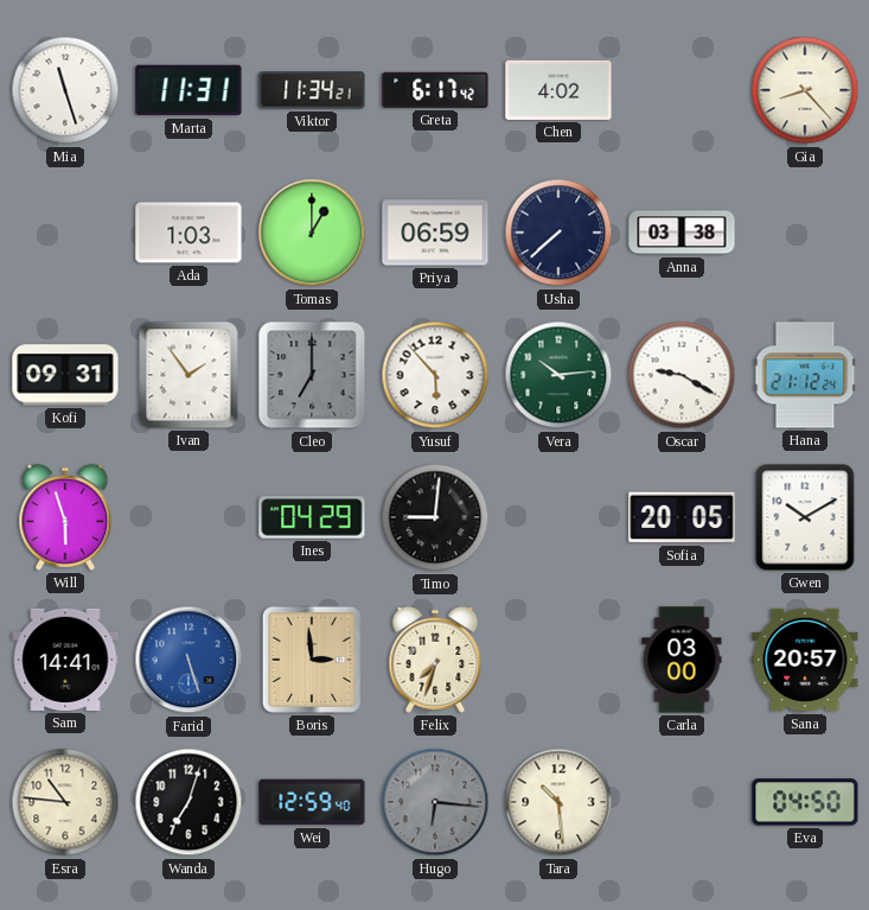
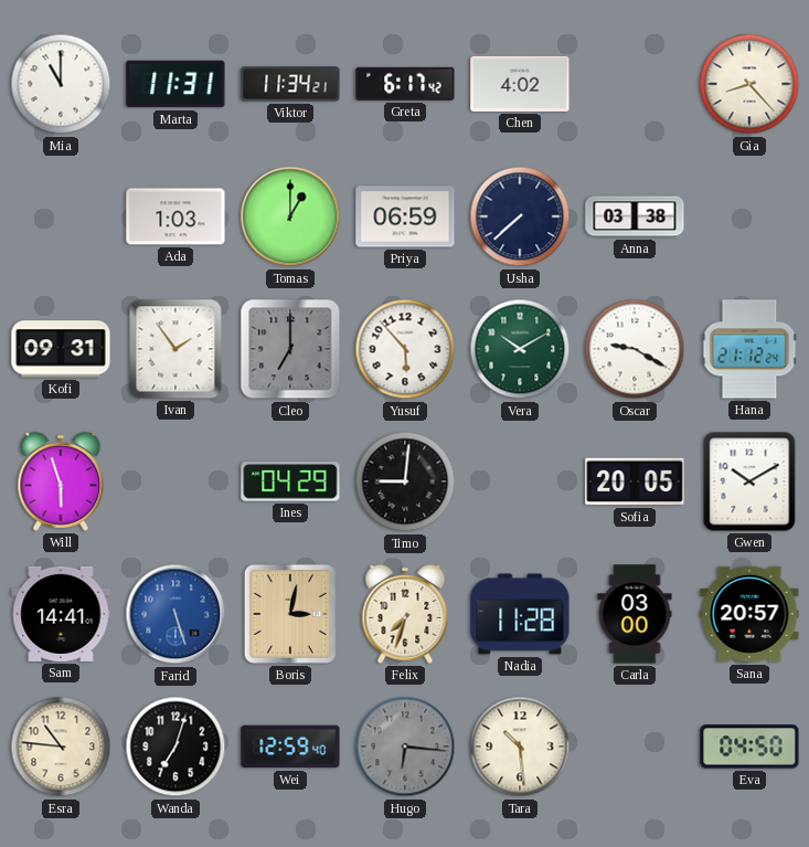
Mia: 11:27 -> 11:00
Vera: 10:14 -> 10:10
Boris: 2:59 -> 3:02
Nadia: none -> 11:28
